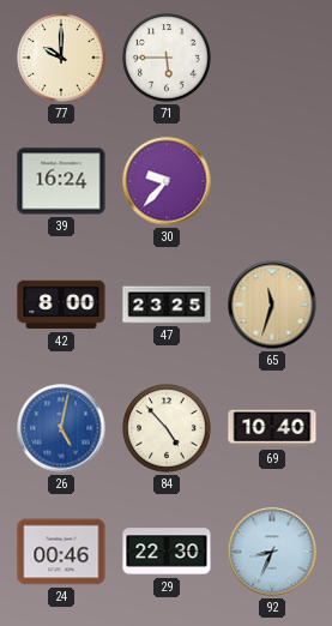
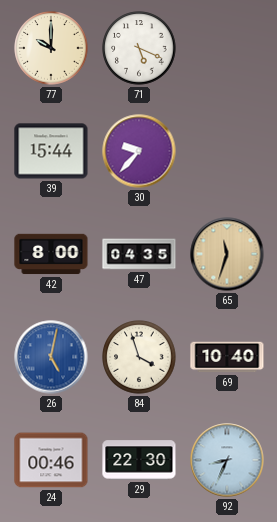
71: 5:45 -> 5:19
39: 16:24 -> 15:44
47: 23:25 -> 04:35
84: 4:53 -> 3:57
